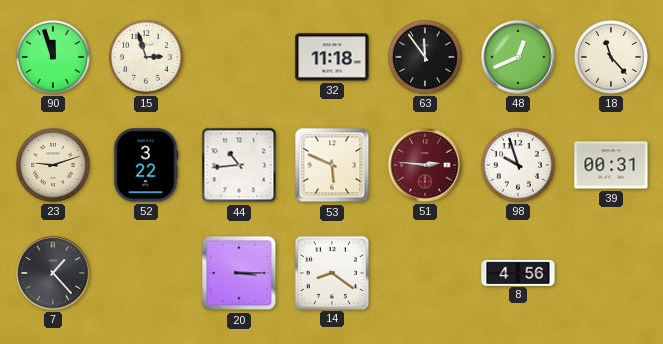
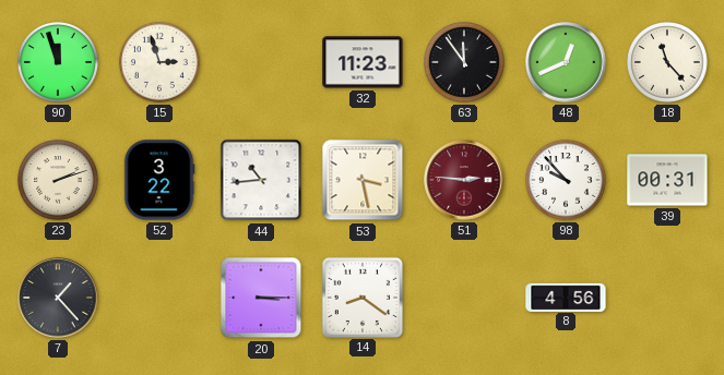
32: 11:18 -> 11:23
23: 9:12 -> 2:12
53: 5:49 -> 3:28
98: 9:57 -> 9:53
